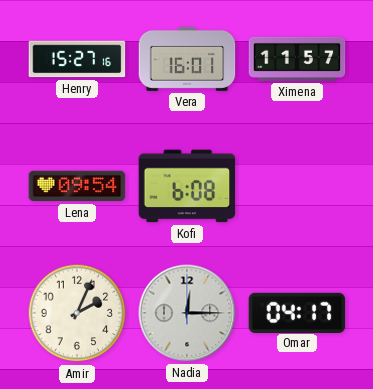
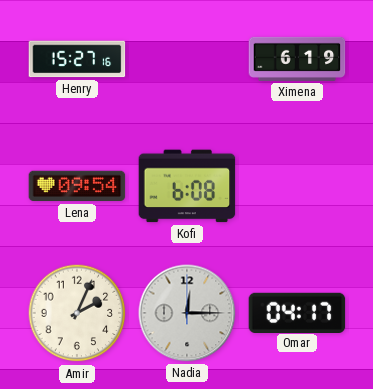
Vera: 16:01 -> none
Ximena: 11:57 -> 6:19
